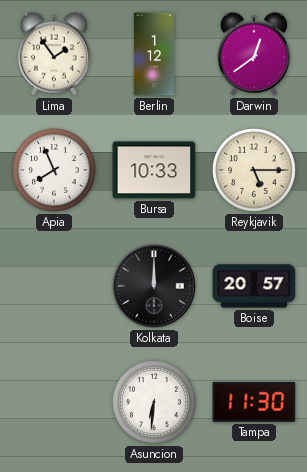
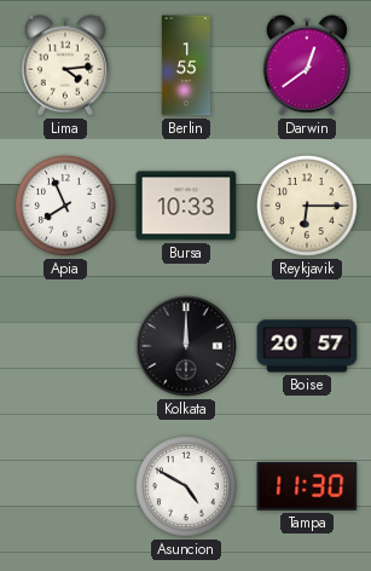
Lima: 1:54 -> 4:14
Berlin: 1:12 -> 1:55
Reykjavik: 5:15 -> 6:15
Asuncion: 6:31 -> 4:50
